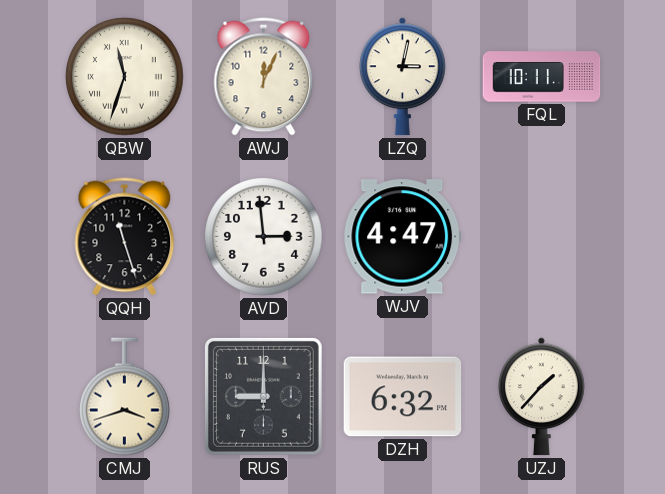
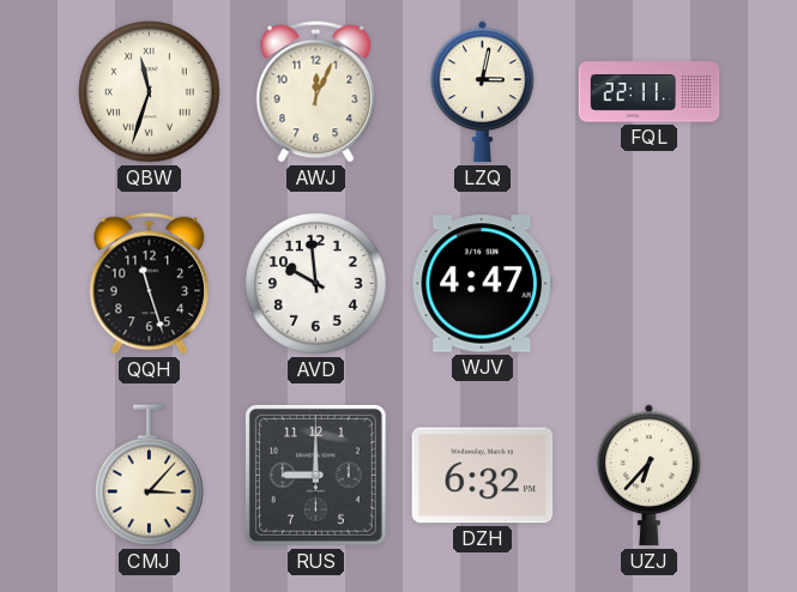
FQL: 10:11 -> 22:11
AVD: 2:59 -> 9:59
CMJ: 3:42 -> 3:07
UZJ: 1:37 -> 6:37
